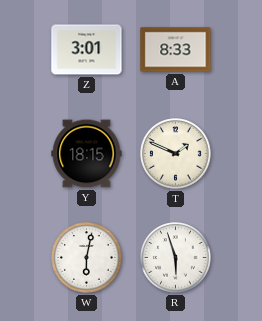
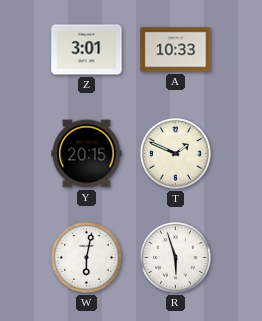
A: 8:33 -> 10:33
Y: 18:15 -> 20:15
